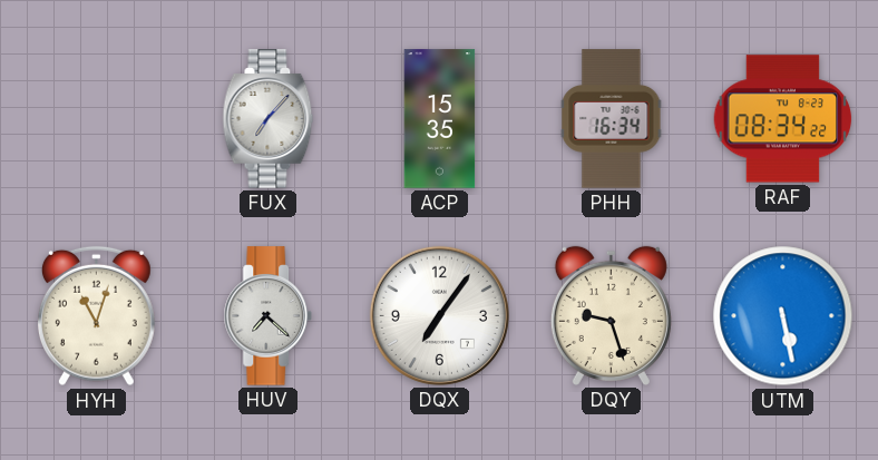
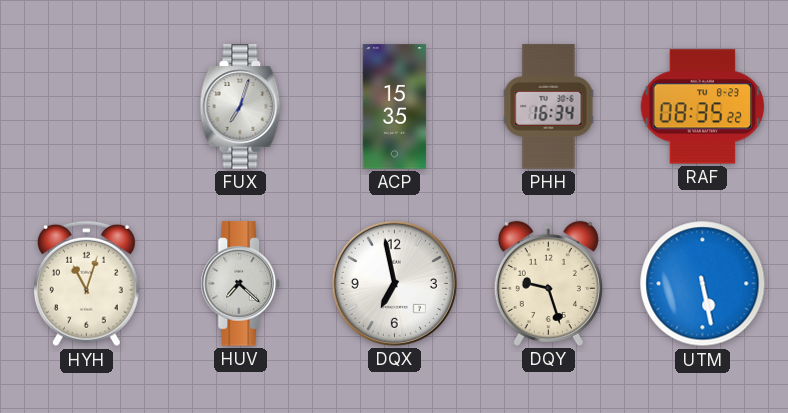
FUX: 7:07 -> 7:03
RAF: 08:34 -> 08:35
DQX: 7:06 -> 6:58
